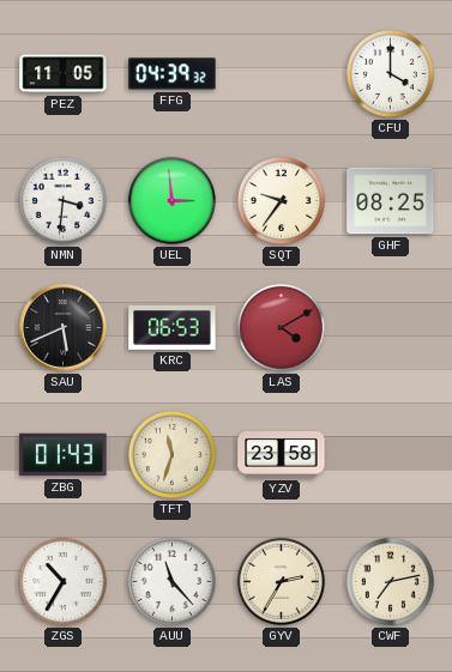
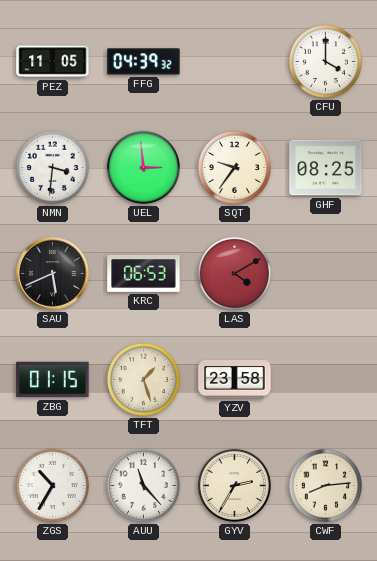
ZBG: 01:43 -> 01:15
TFT: 11:33 -> 1:27
CWF: 7:13 -> 8:14
